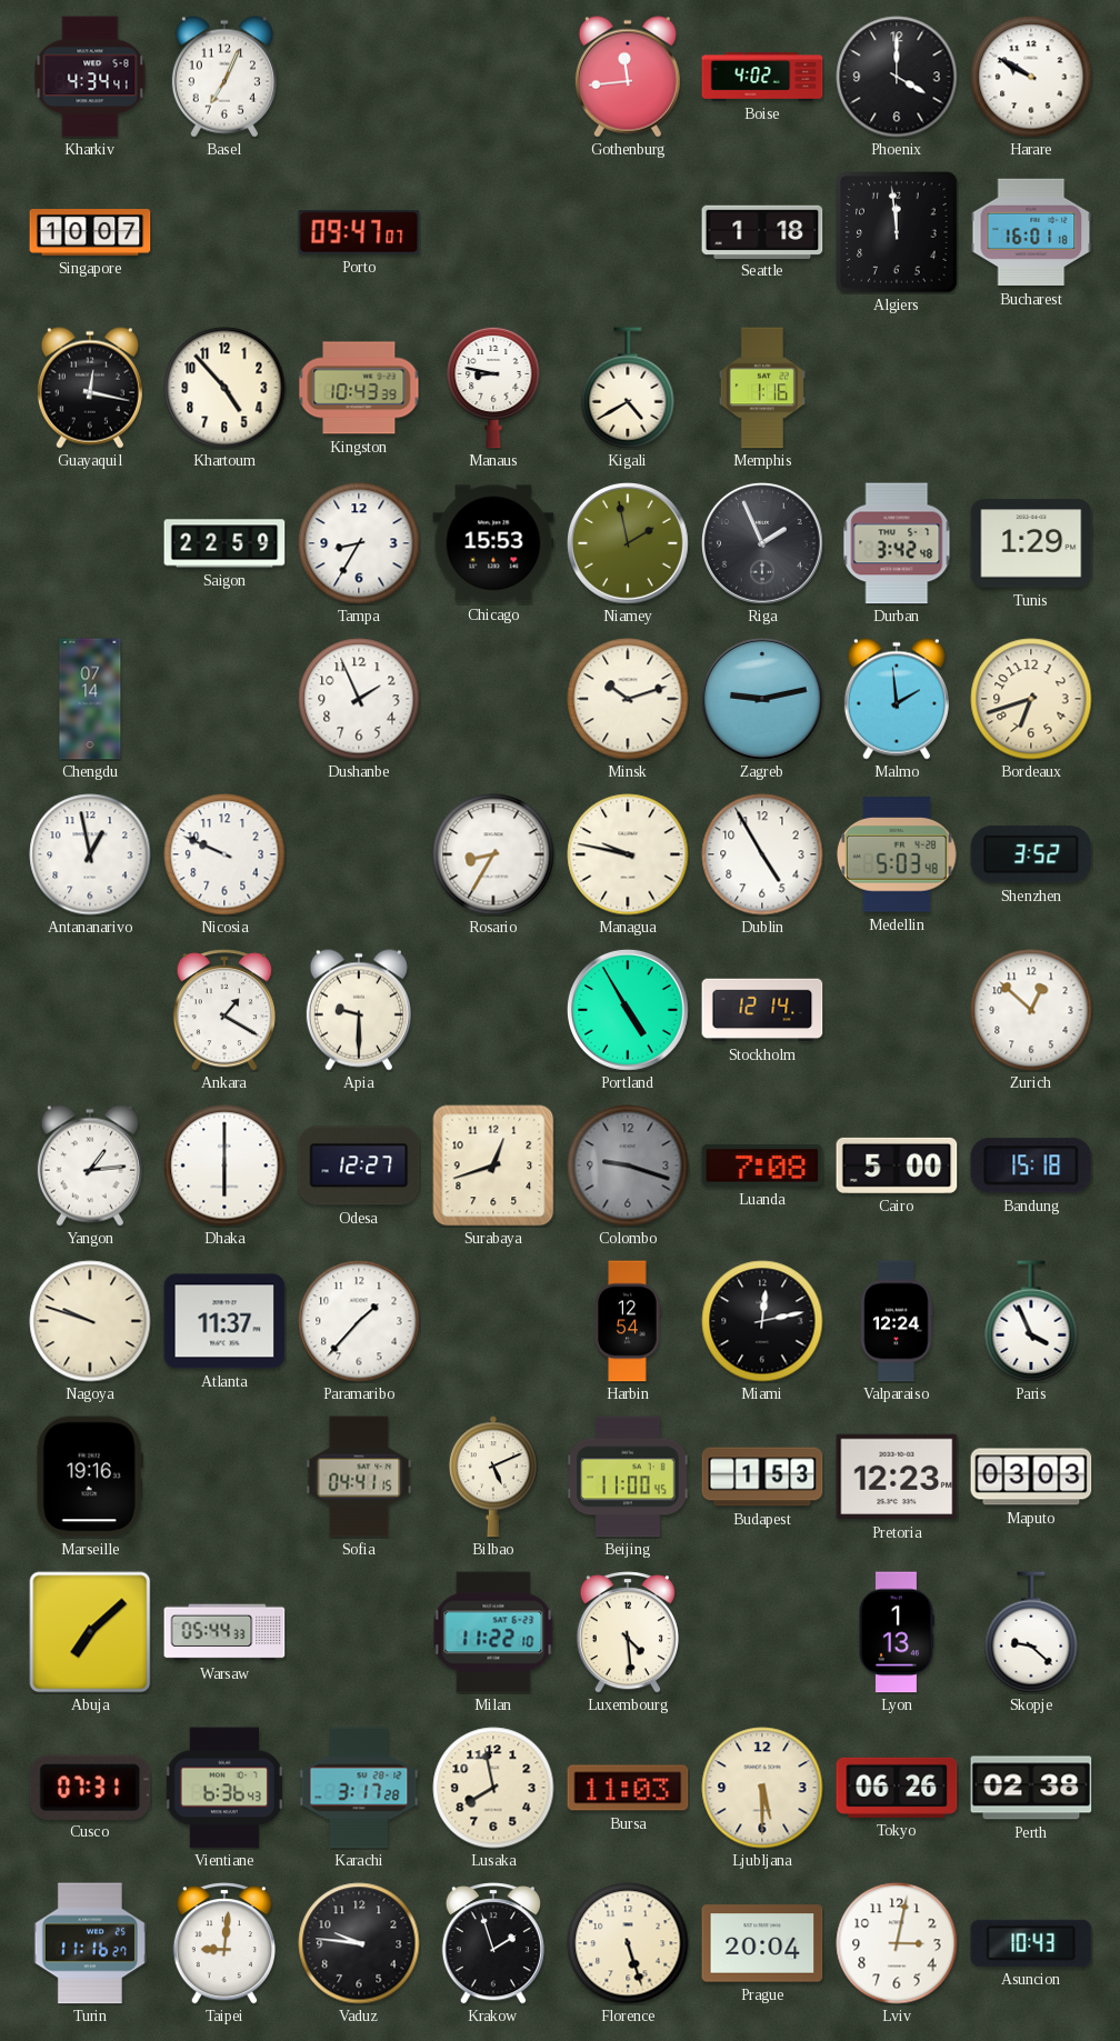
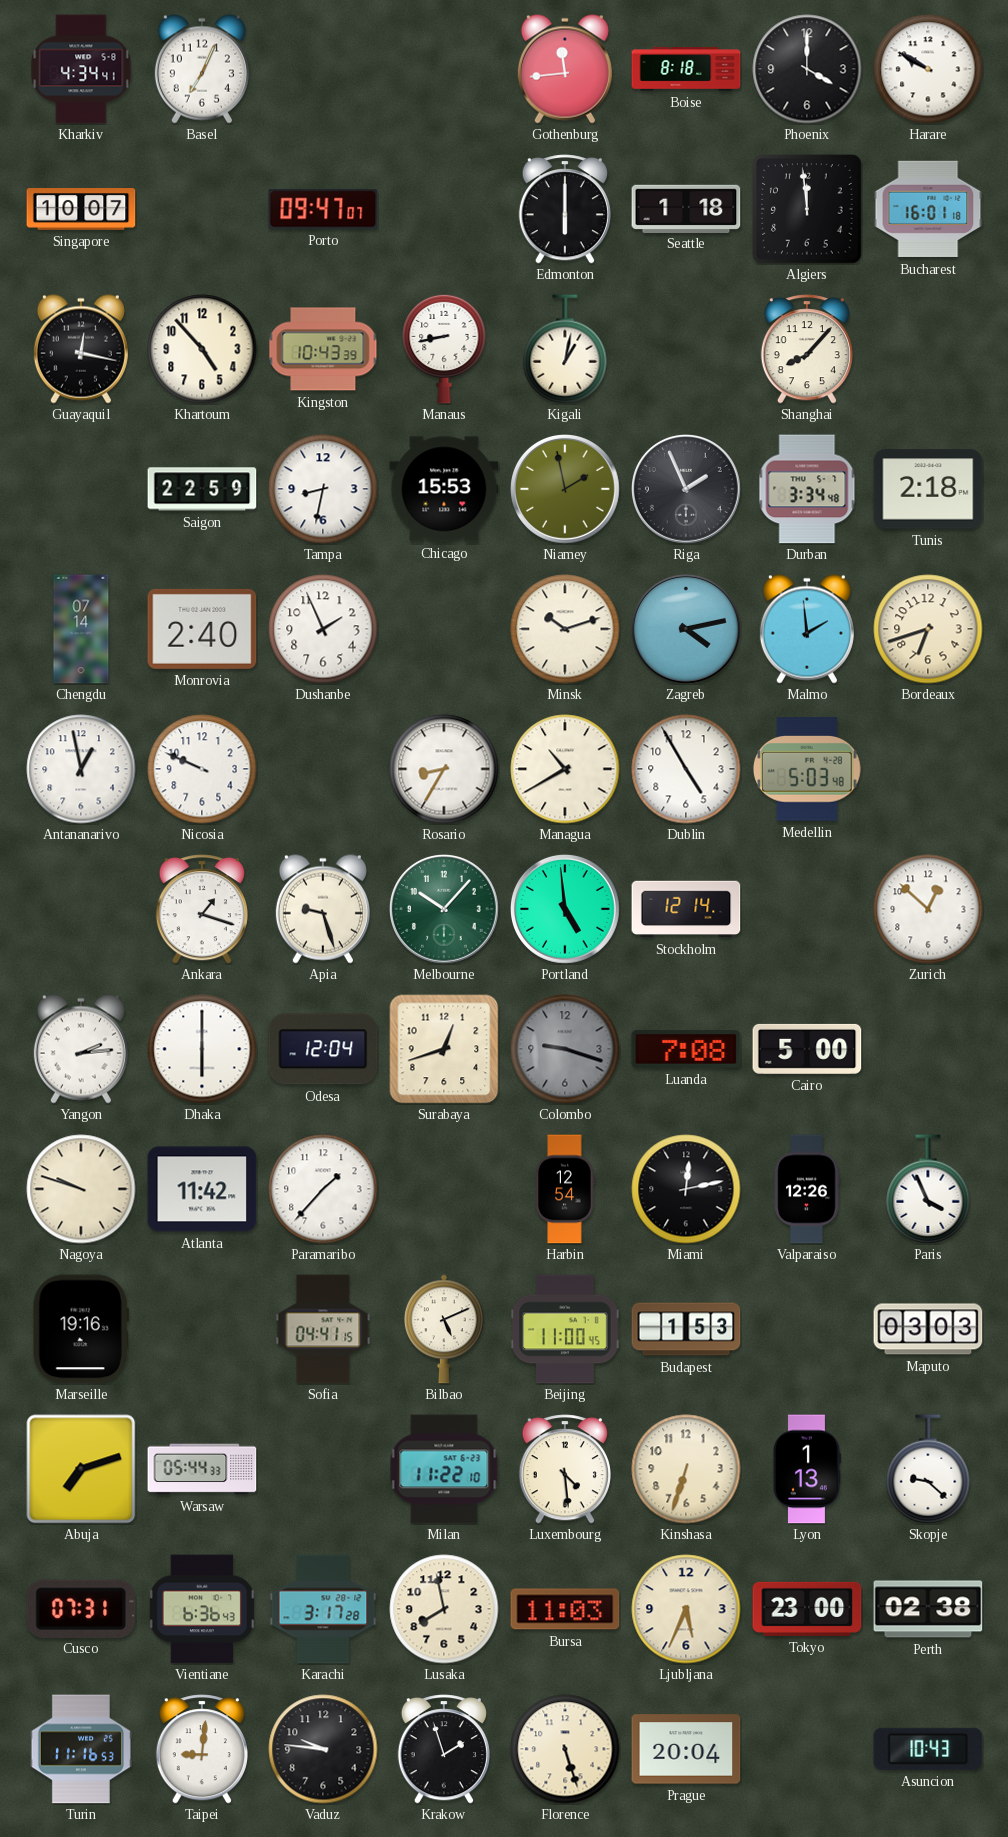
Boise: 4:02 -> 8:18
Edmonton: none -> 6:00
Manaus: 8:47 -> 8:43
Kigali: 4:40 -> 1:02
Memphis: 1:16 -> none
Shanghai: none -> 8:07
Tampa: 8:35 -> 8:32
Durban: 3:42 -> 3:34
Tunis: 1:29 -> 2:18
Monrovia: none -> 2:40
Zagreb: 9:13 -> 4:13
Managua: 9:47 -> 10:40
Shenzhen: 3:52 -> none
Ankara: 1:20 -> 1:18
Apia: 9:30 -> 9:27
Melbourne: none -> 10:07
Portland: 4:55 -> 4:59
Yangon: 1:14 -> 2:14
Odesa: 12:27 -> 12:04
Bandung: 15:18 -> none
Atlanta: 11:37 -> 11:42
Valparaiso: 12:24 -> 12:26
Pretoria: 12:23 -> none
Abuja: 7:08 -> 7:12
Kinshasa: none -> 6:33
Ljubljana: 5:30 -> 5:34
Tokyo: 06:26 -> 23:00
Turin: 11:16:27 -> 11:16:53
Lviv: 3:02 -> none
